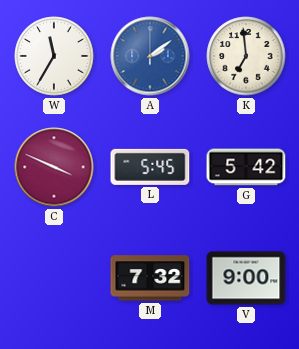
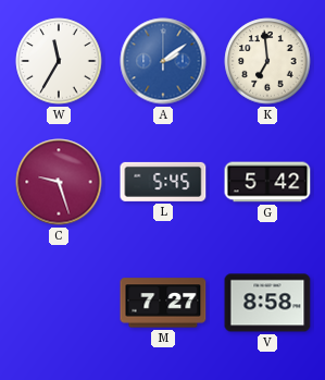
C: 3:49 -> 9:27
M: 7:32 -> 7:27
V: 9:00 -> 8:58
